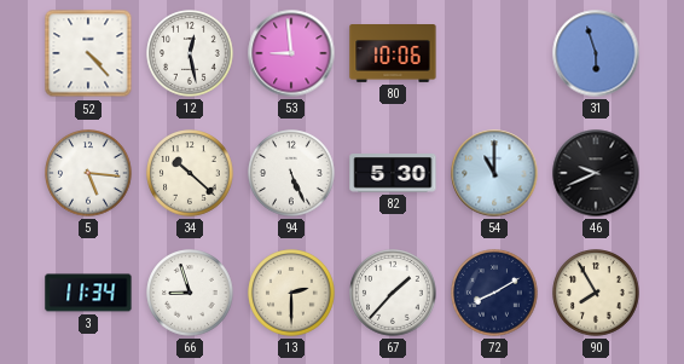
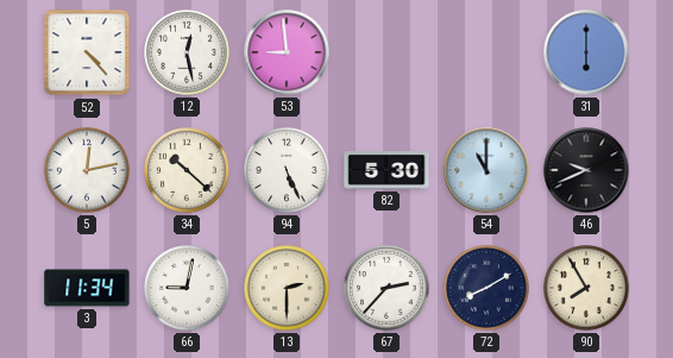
80: 10:06 -> none
31: 5:57 -> 6:00
5: 5:16 -> 12:13
66: 8:57 -> 9:02
67: 1:37 -> 2:37
